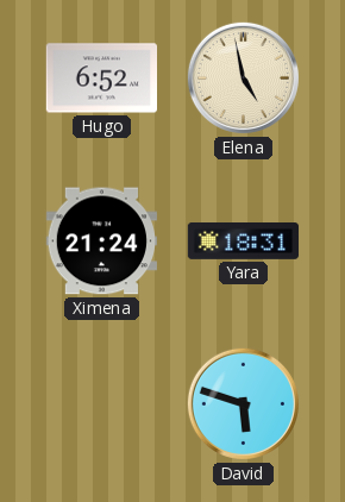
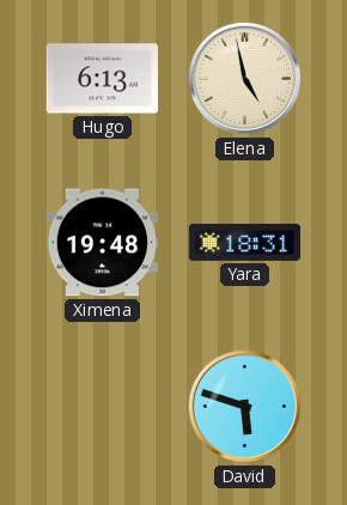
Hugo: 6:52 -> 6:13
Ximena: 21:24 -> 19:48
